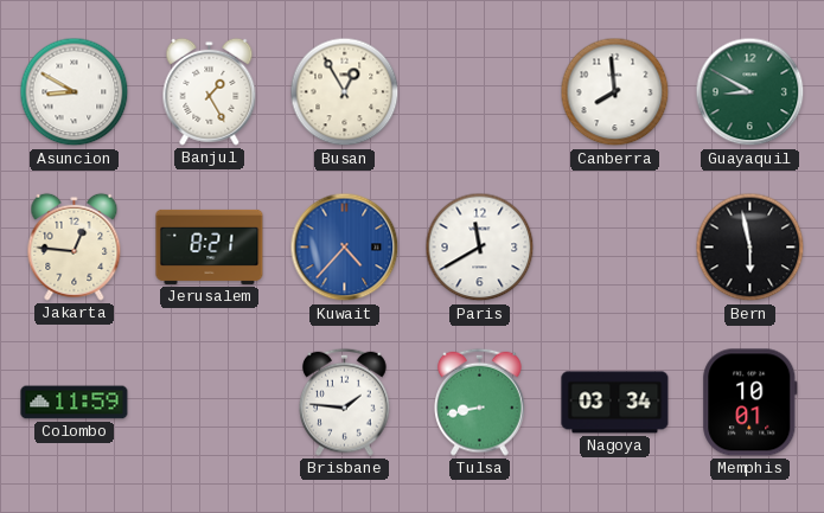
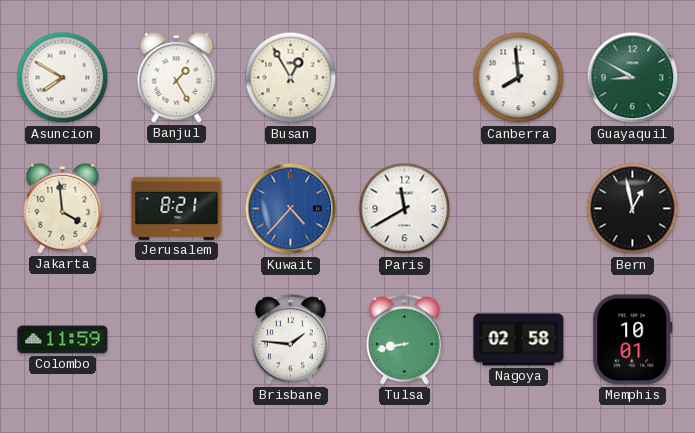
Asuncion: 8:50 -> 7:50
Jakarta: 12:46 -> 3:59
Bern: 5:58 -> 12:58
Nagoya: 03:34 -> 02:58
